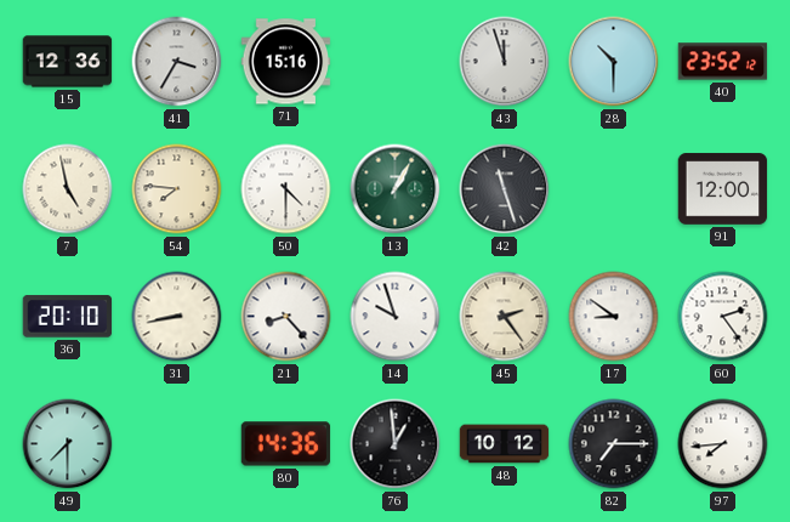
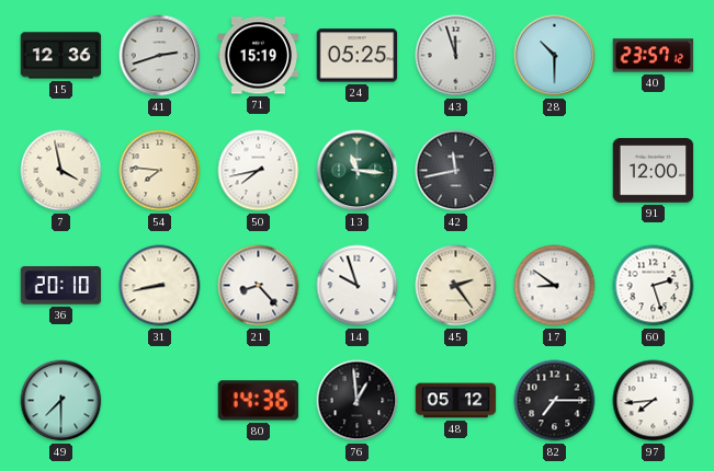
41: 3:35 -> 2:42
71: 15:16 -> 15:19
24: none -> 05:25
40: 23:52 -> 23:57
7: 4:58 -> 3:58
50: 4:30 -> 7:43
13: 1:05 -> 11:16
42: 11:27 -> 11:43
60: 2:24 -> 2:27
48: 10:12 -> 05:12
